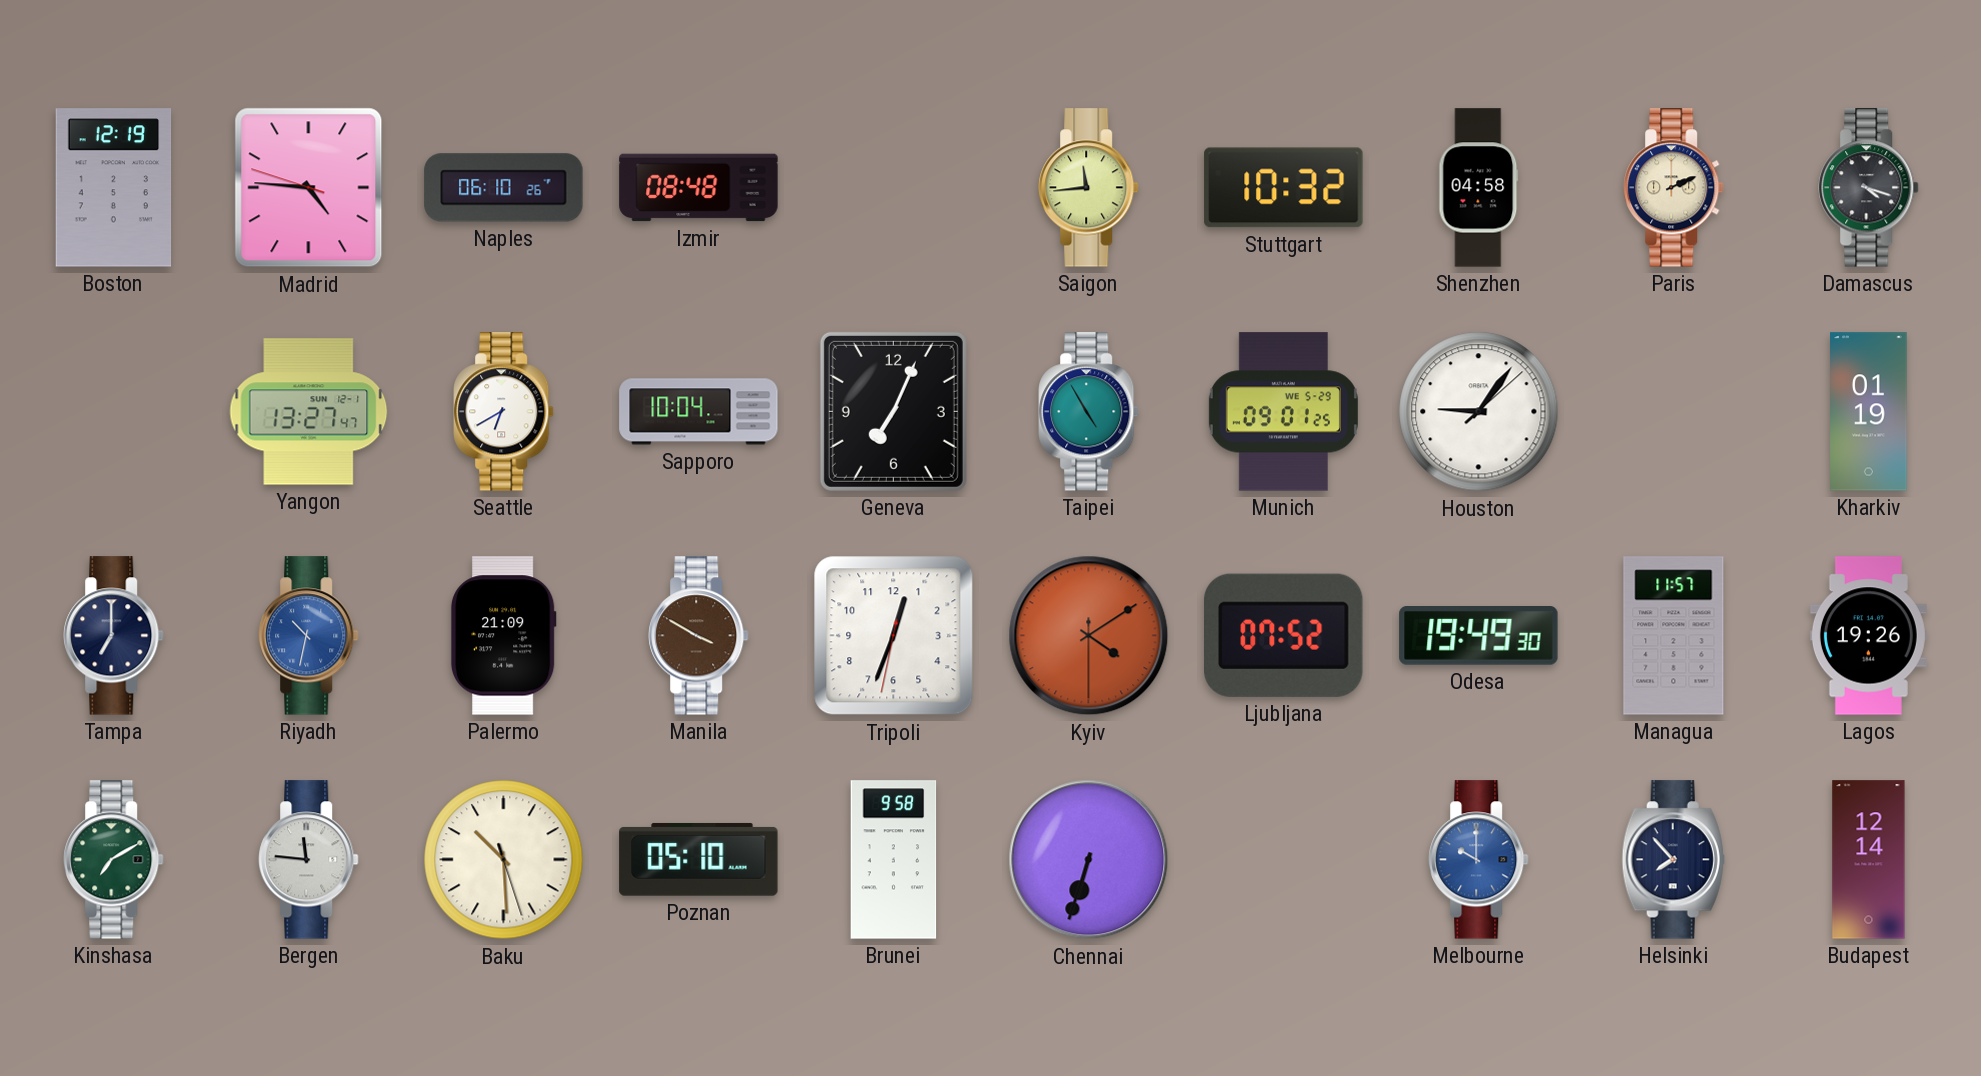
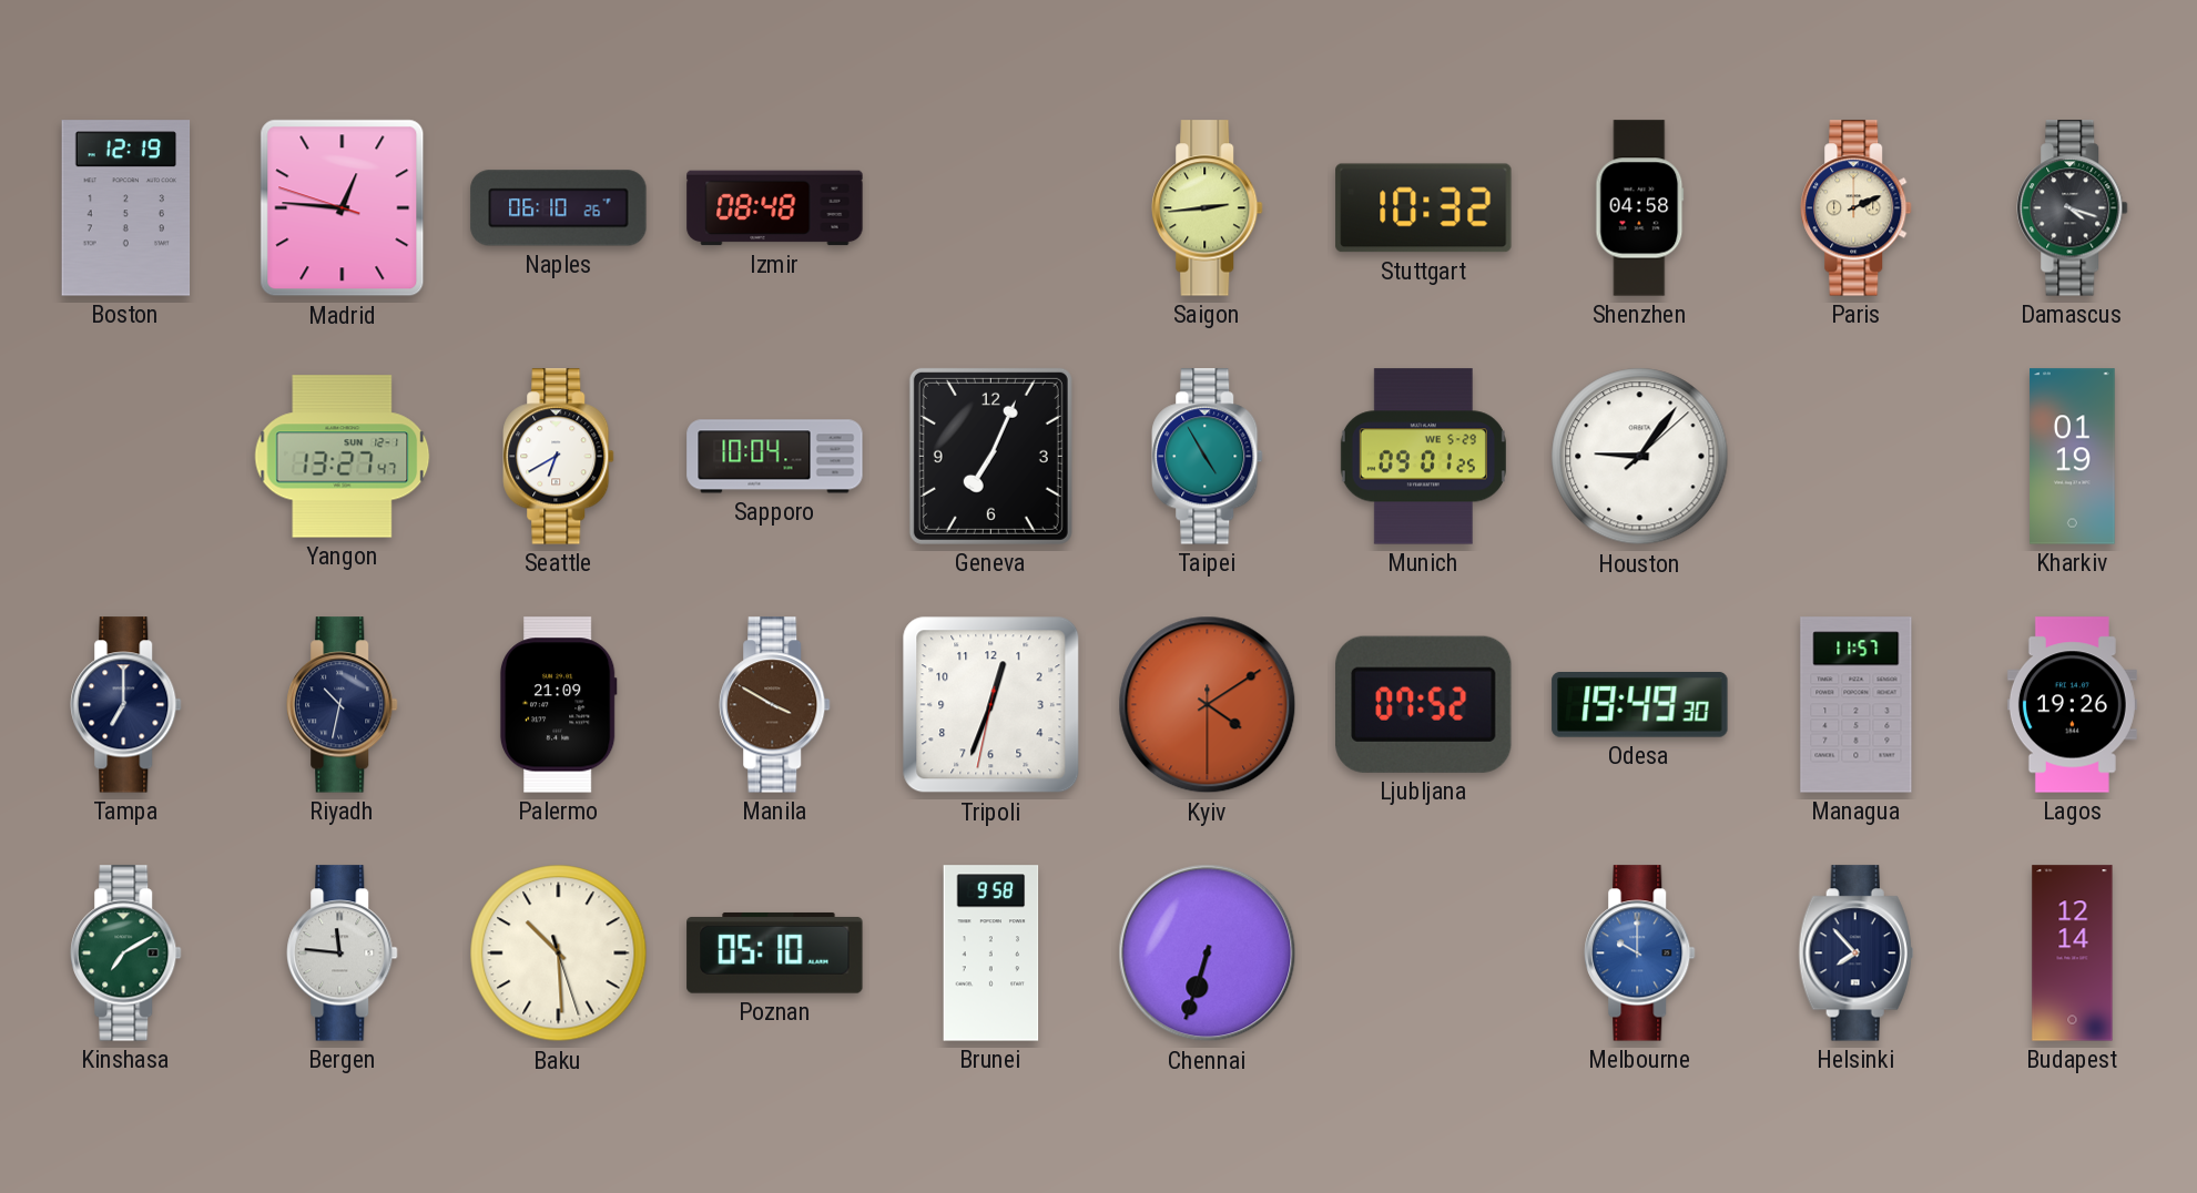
Madrid: 4:45 -> 12:45
Saigon: 11:44 -> 2:44
Riyadh dial: blue -> navy
